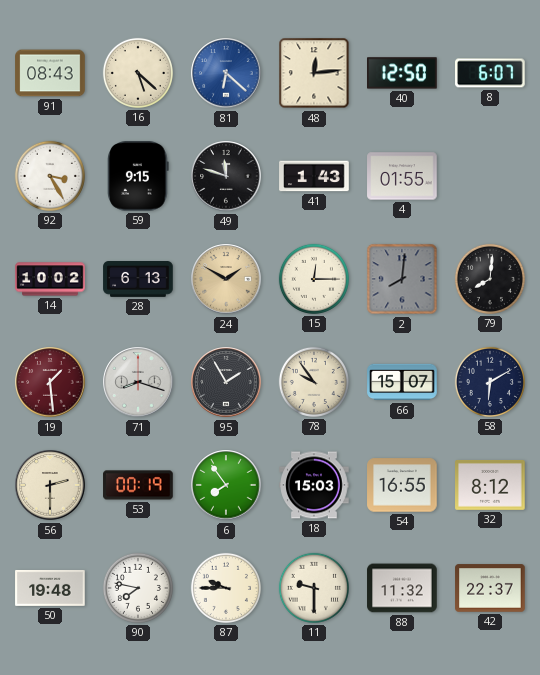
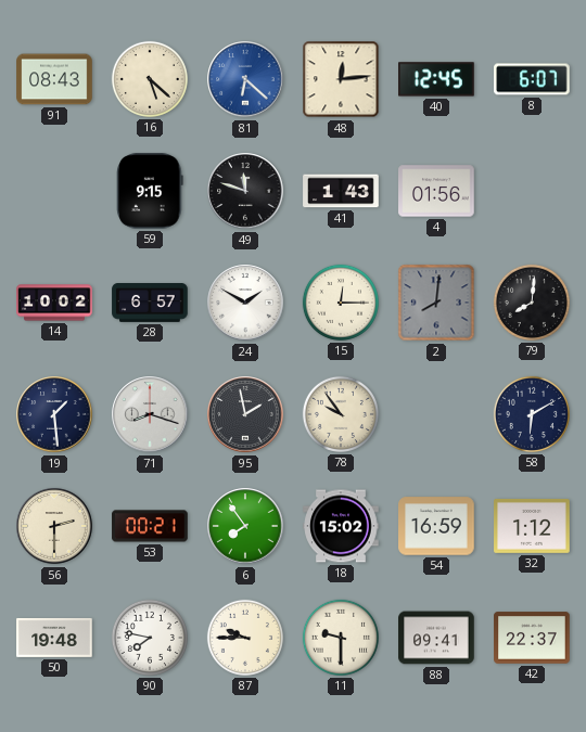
40: 12:50 -> 12:45
92: 3:25 -> none
4: 01:55 -> 01:56
28: 6:13 -> 6:57
24 dial: champagne -> white
19 dial: burgundy -> navy
95: 1:55 -> 1:58
66: 15:07 -> none
53: 00:19 -> 00:21
18: 15:03 -> 15:02
54: 16:55 -> 16:59
32: 8:12 -> 1:12
88: 11:32 -> 09:41
